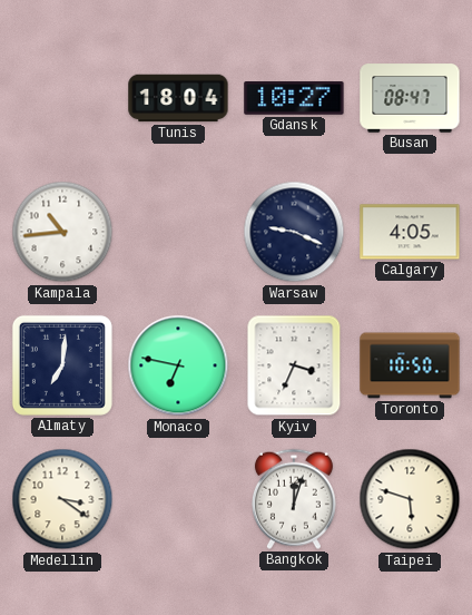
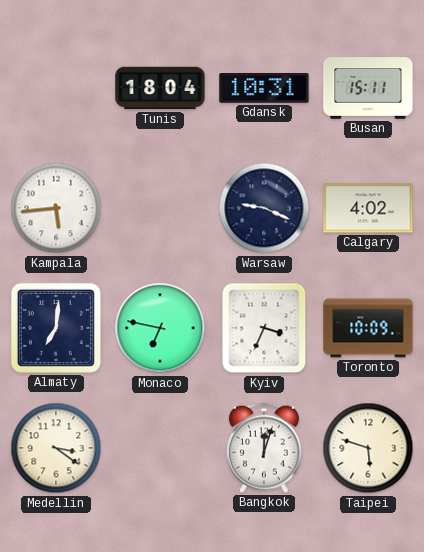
Gdansk: 10:27 -> 10:31
Busan: 08:47 -> 15:11
Kampala: 10:44 -> 5:44
Calgary: 4:05 -> 4:02
Toronto: 10:50 -> 10:09
